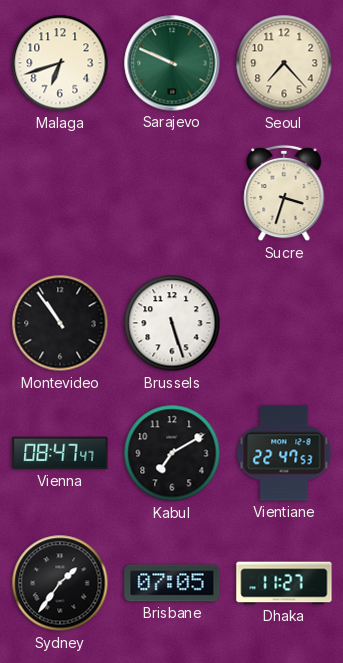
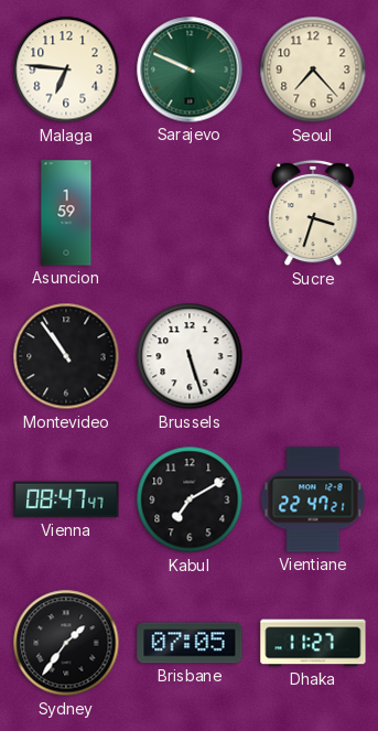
Malaga: 6:42 -> 6:46
Asuncion: none -> 1:59
Vientiane: 22:47:53 -> 22:47:21
